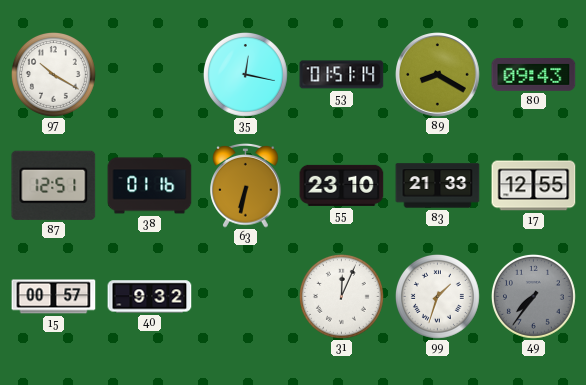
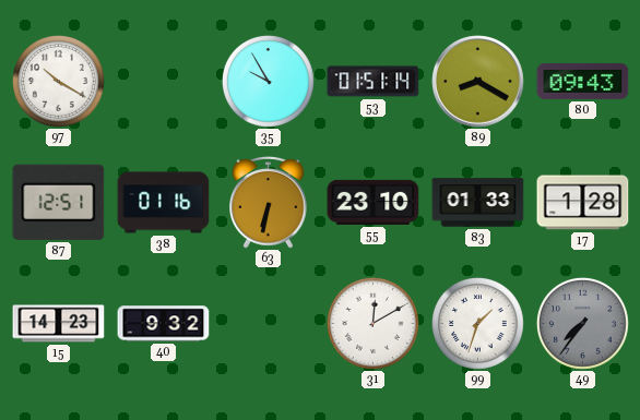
35: 12:17 -> 9:55
83: 21:33 -> 01:33
17: 12:55 -> 1:28
15: 00:57 -> 14:23
31: 12:04 -> 12:10
